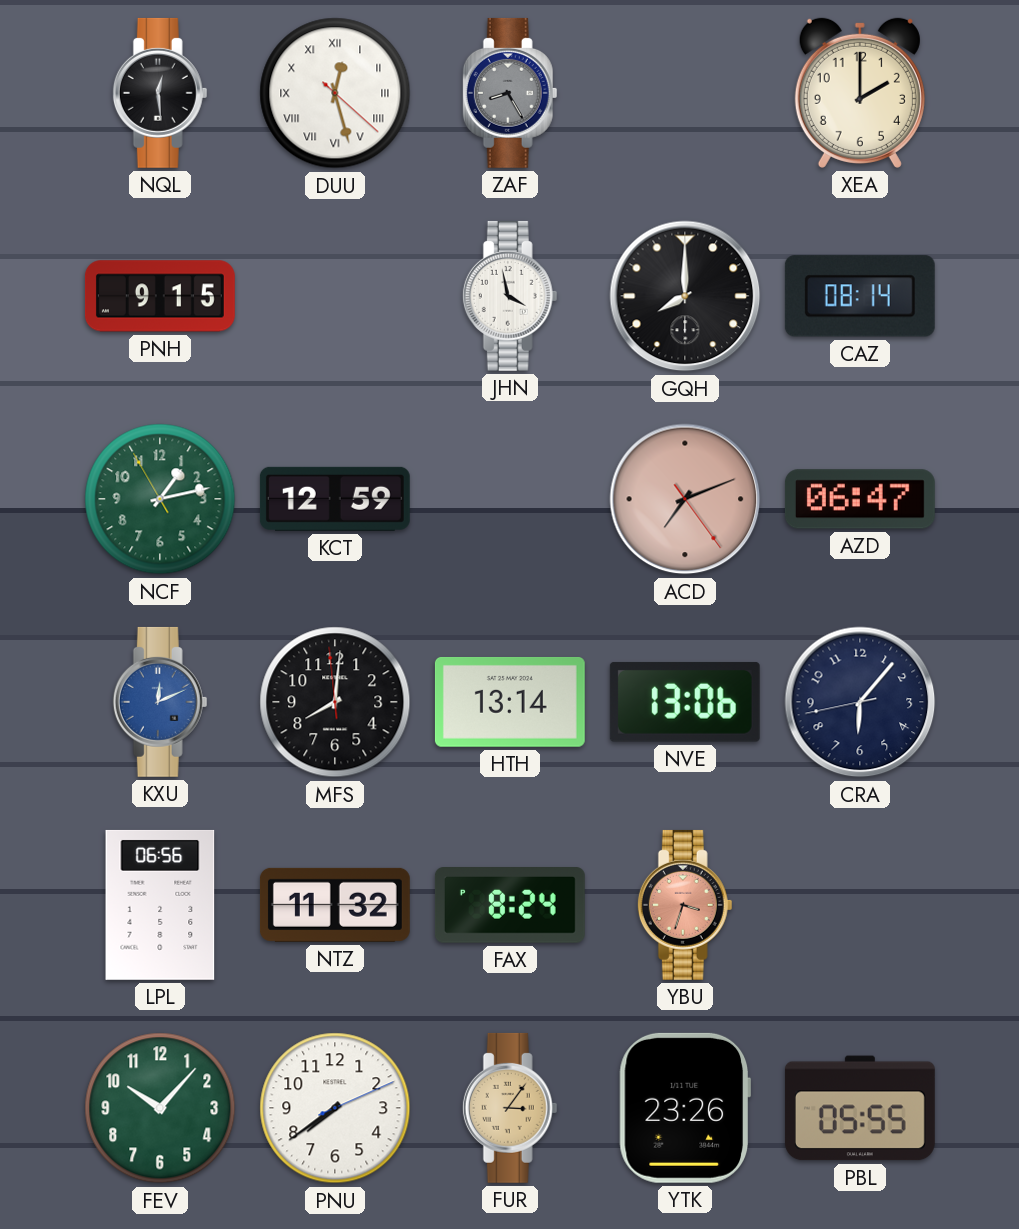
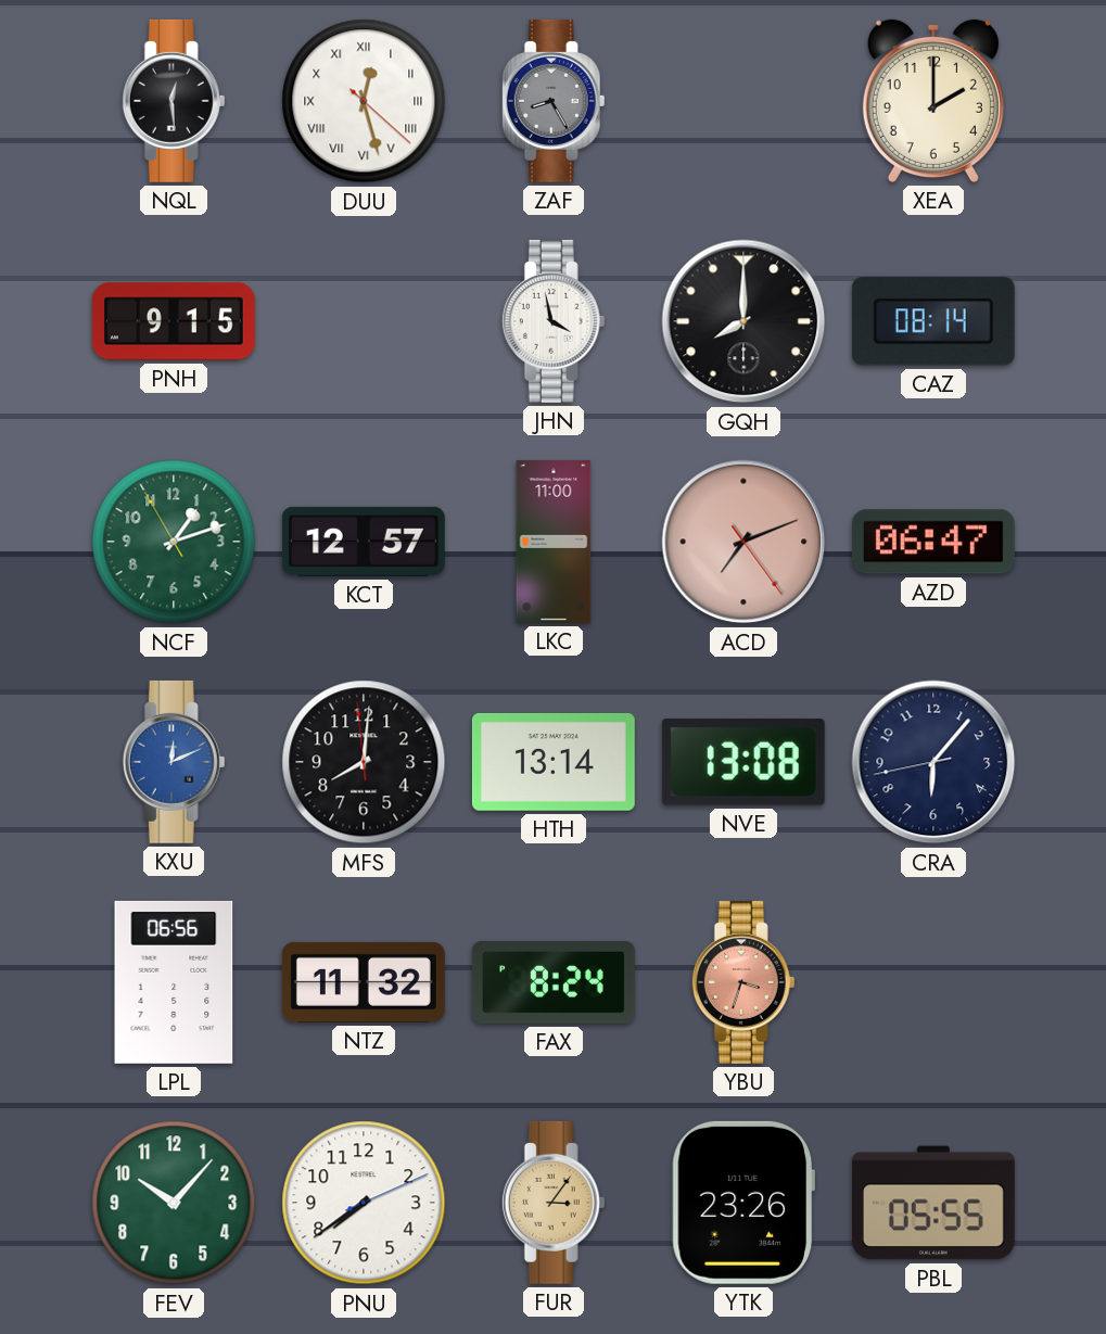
NCF: 1:12 -> 1:11
KCT: 12:59 -> 12:57
LKC: none -> 11:00
NVE: 13:06 -> 13:08
